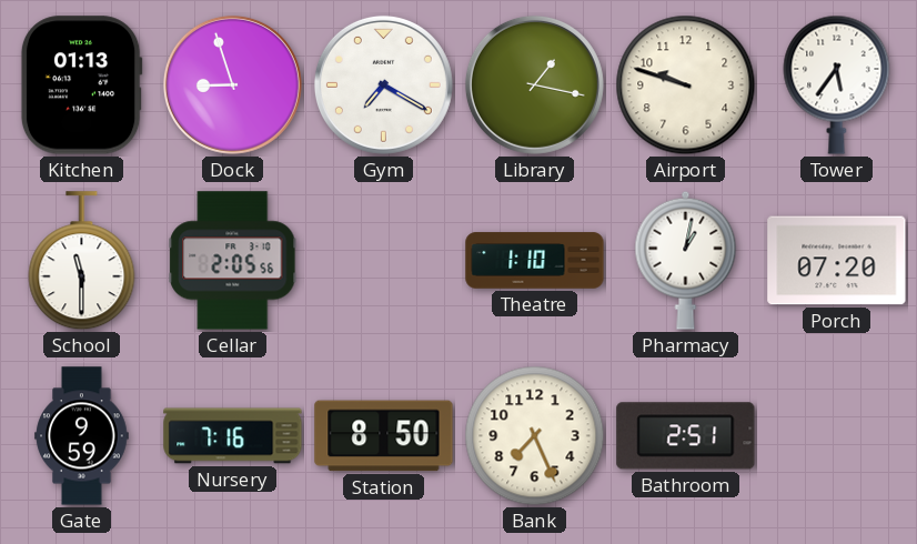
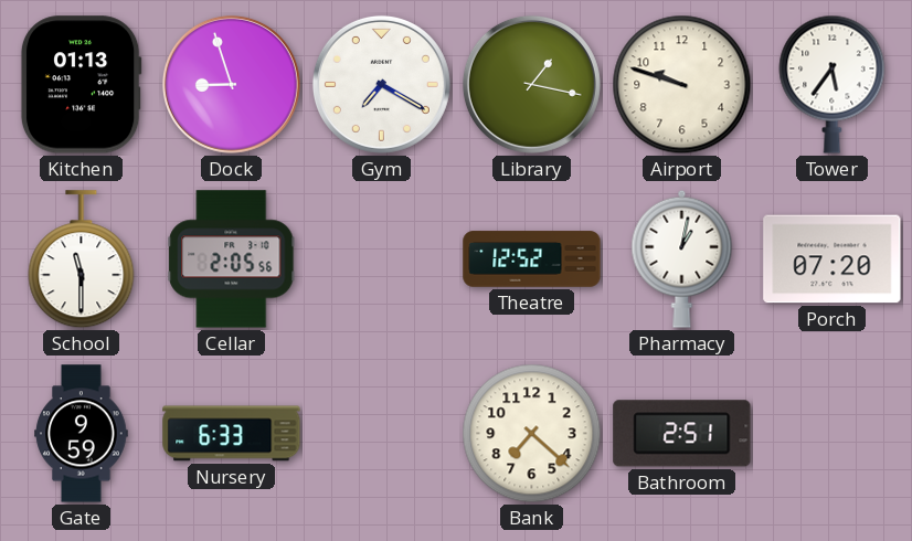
Theatre: 1:10 -> 12:52
Nursery: 7:16 -> 6:33
Station: 8:50 -> none
Bank: 7:26 -> 7:22
